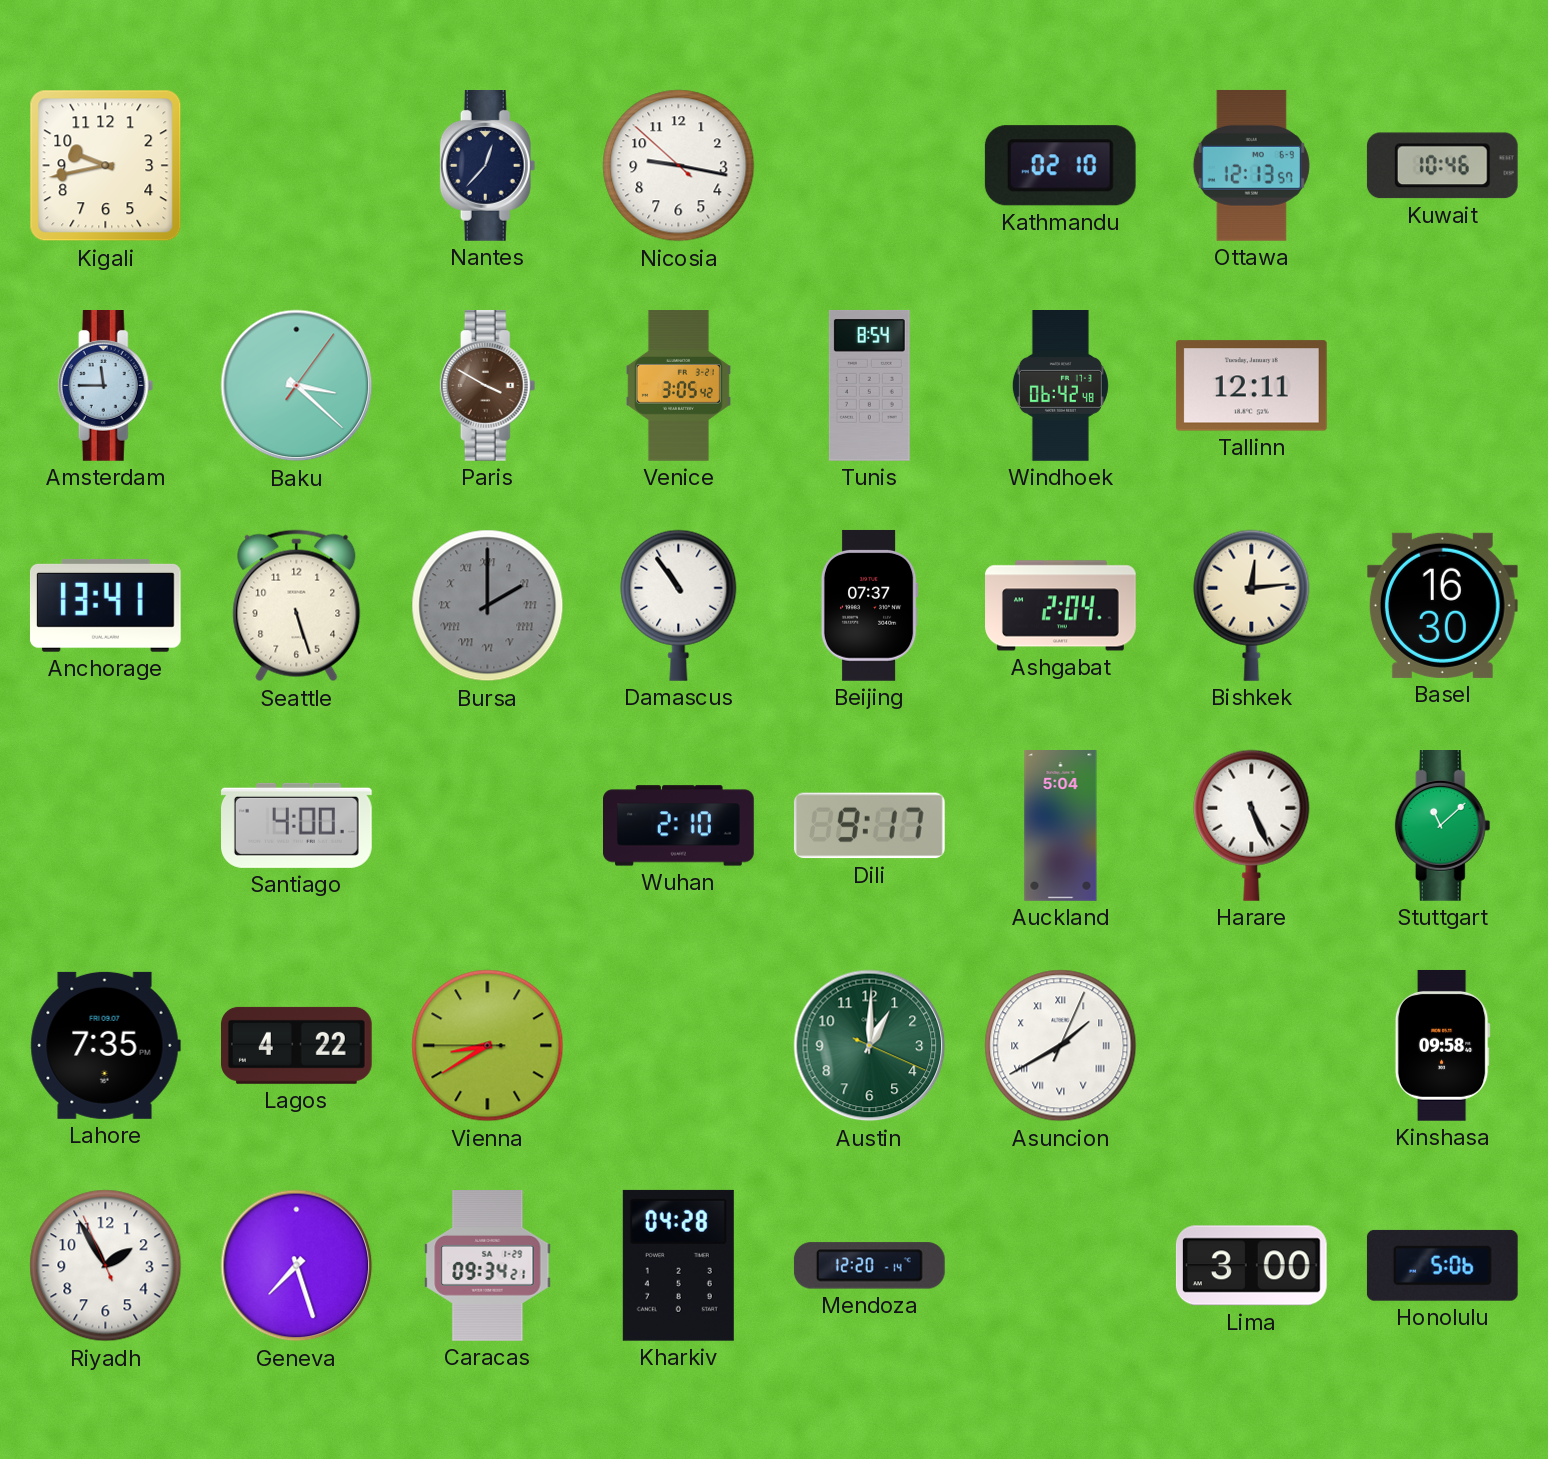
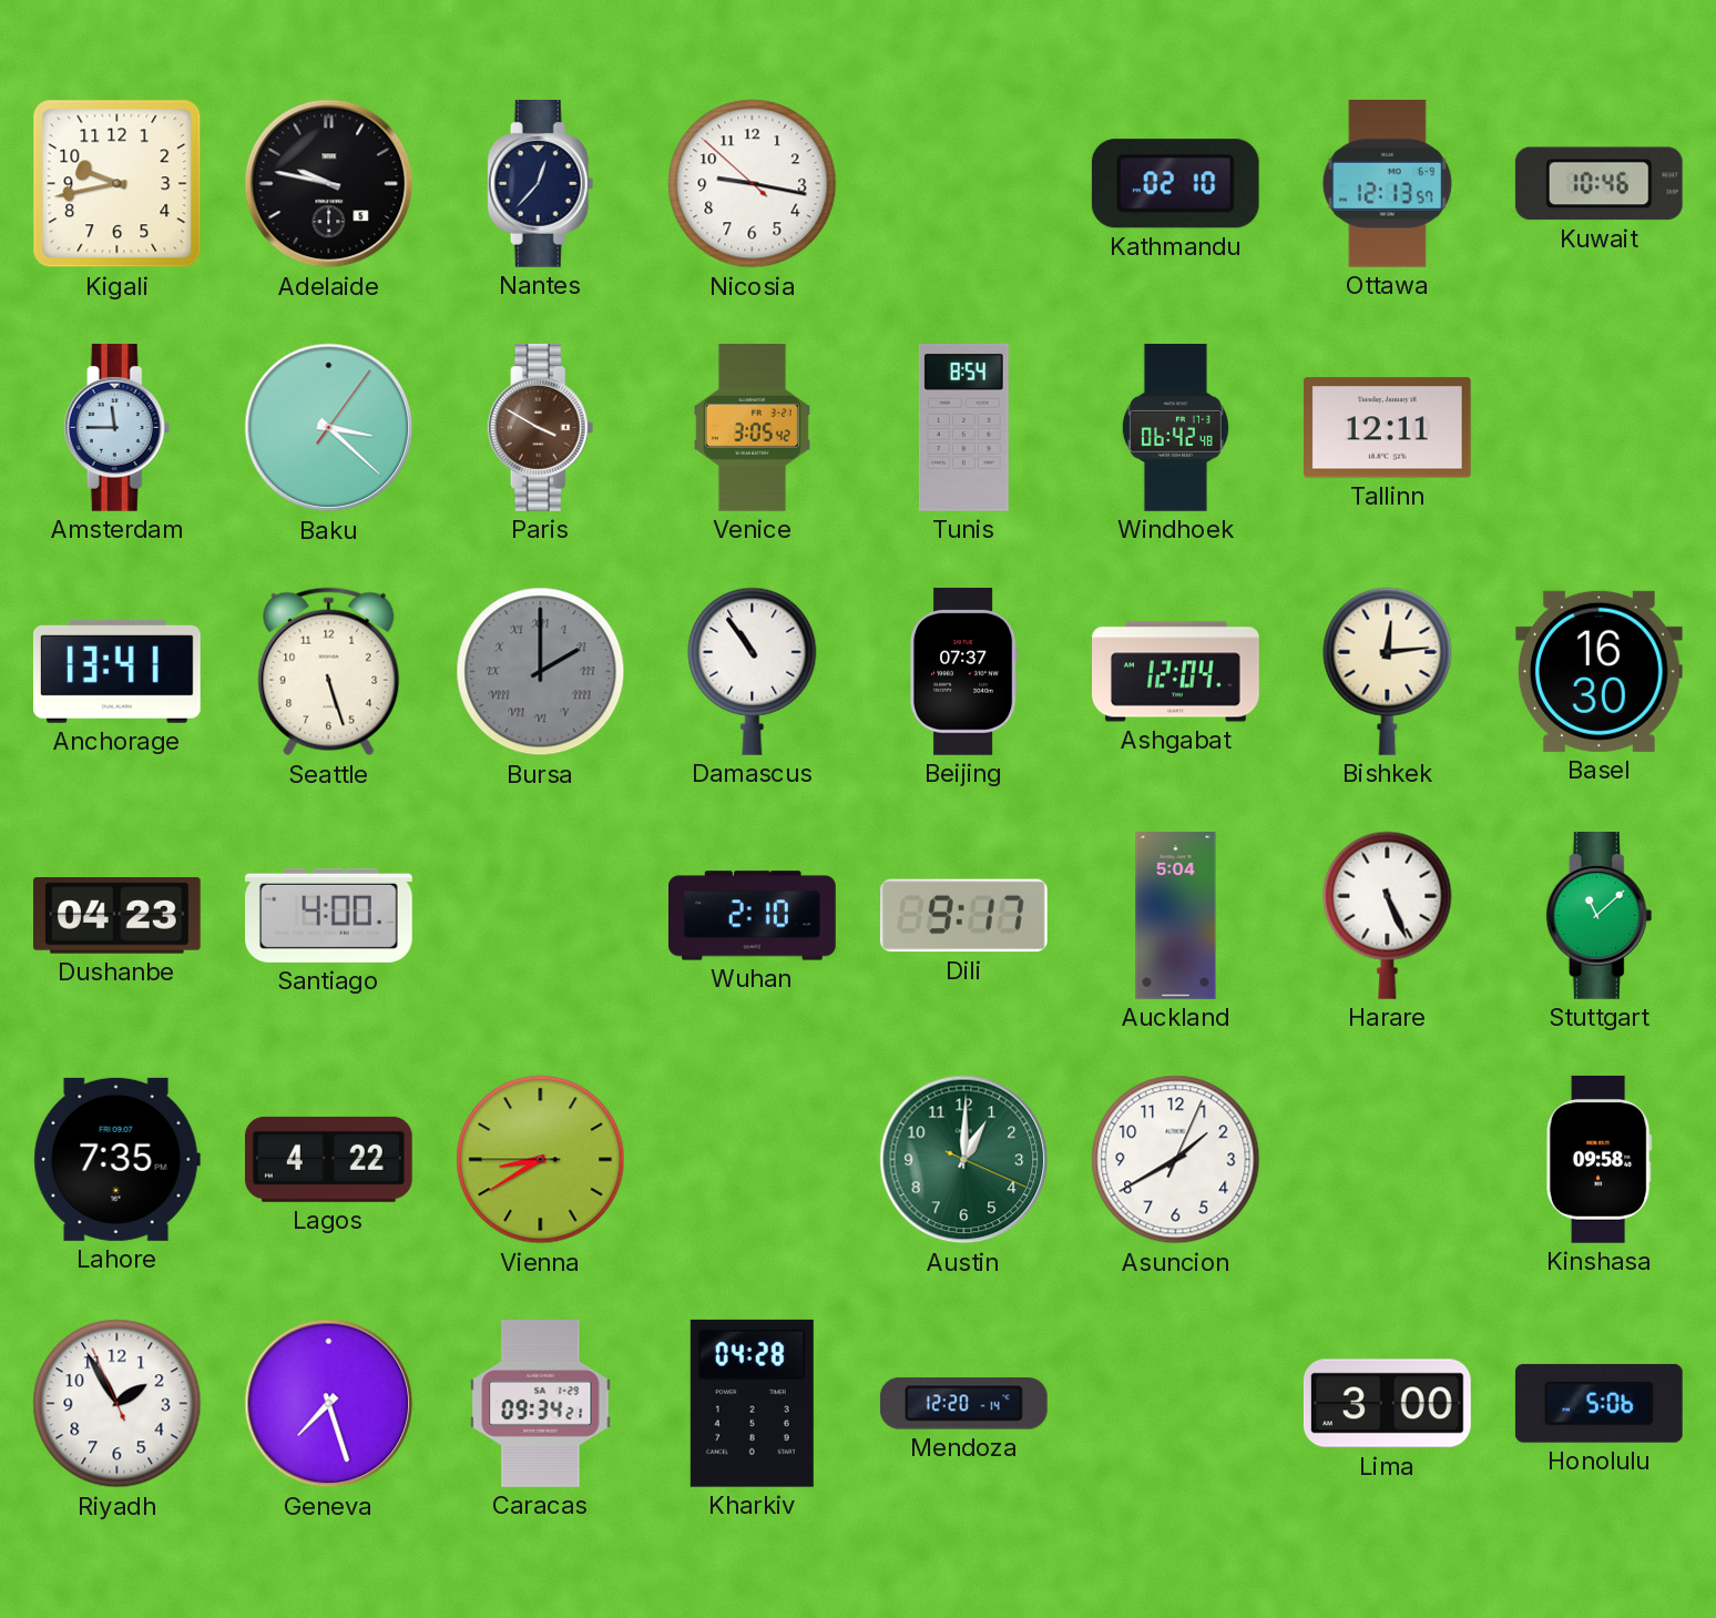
Adelaide: none -> 9:47
Ashgabat: 2:04 -> 12:04
Dushanbe: none -> 04:23
Asuncion numerals: Roman -> Arabic
